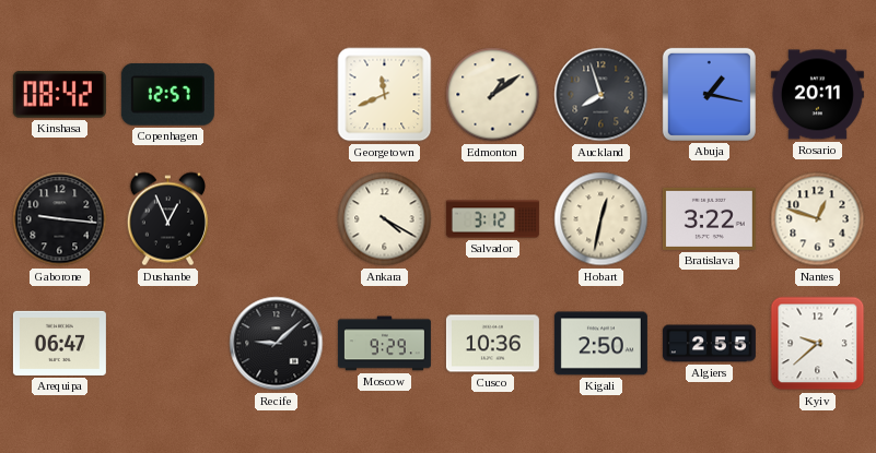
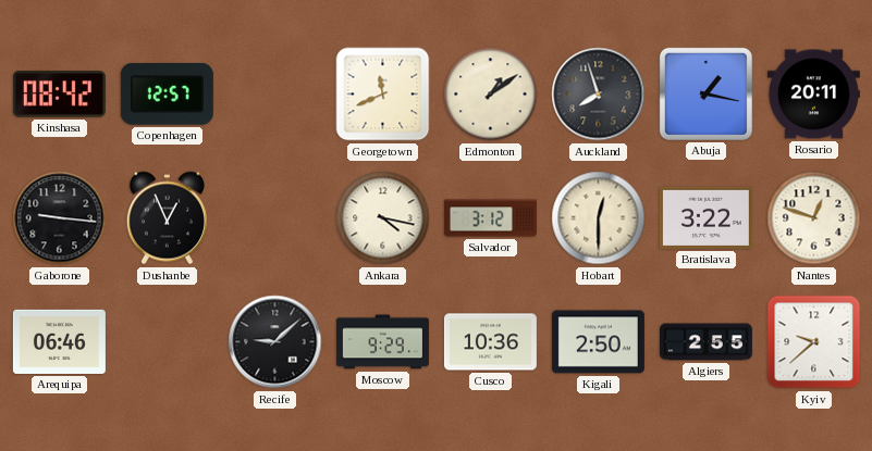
Ankara: 4:20 -> 4:17
Hobart: 12:32 -> 12:30
Arequipa: 06:47 -> 06:46
